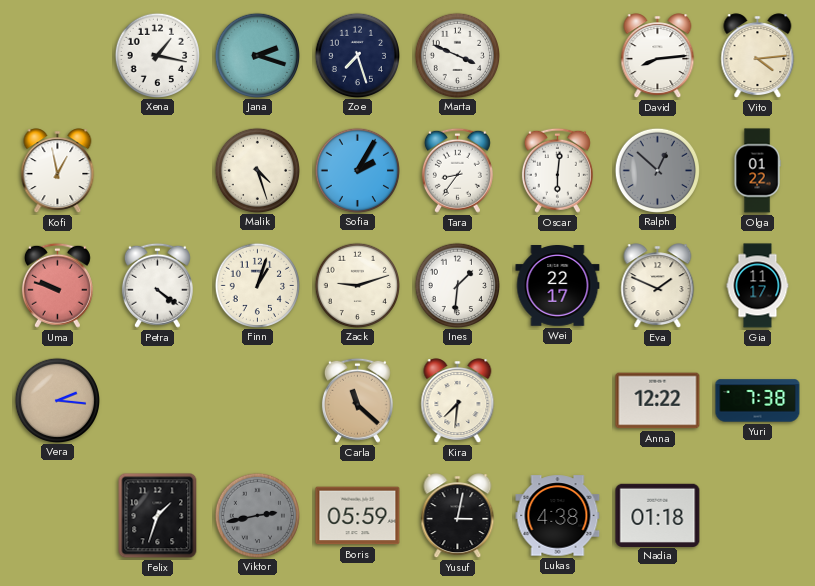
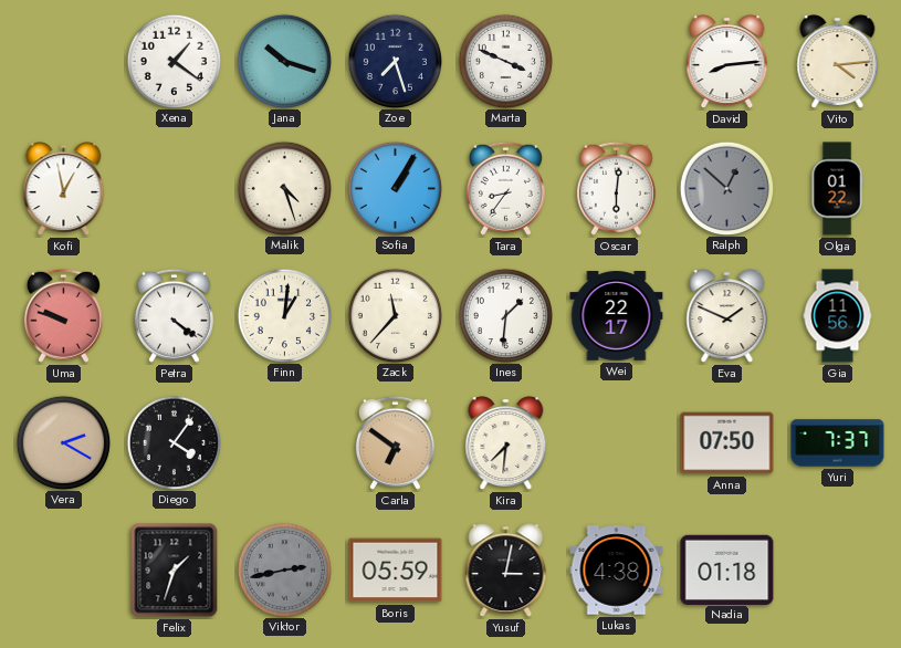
Xena: 1:17 -> 1:21
Jana: 2:18 -> 10:18
Sofia: 2:05 -> 1:05
Finn: 1:03 -> 1:01
Zack: 9:12 -> 11:37
Gia: 11:17 -> 11:56
Vera: 2:16 -> 2:20
Diego: none -> 4:06
Carla: 11:22 -> 6:51
Anna: 12:22 -> 07:50
Yuri: 7:38 -> 7:37
